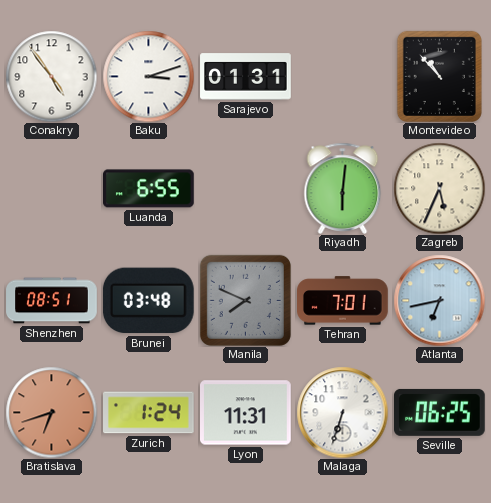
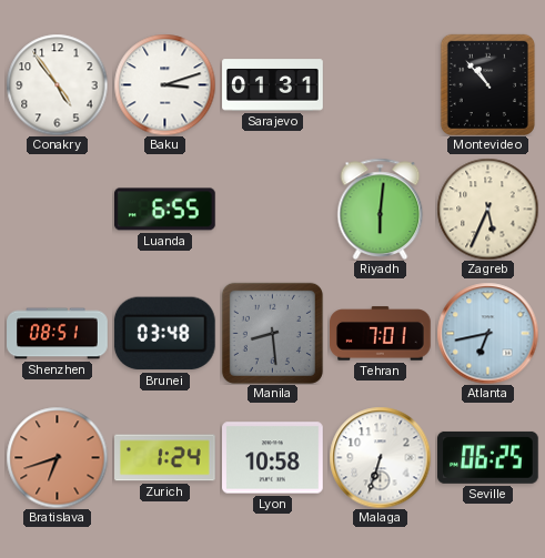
Manila: 7:49 -> 8:29
Lyon: 11:31 -> 10:58
